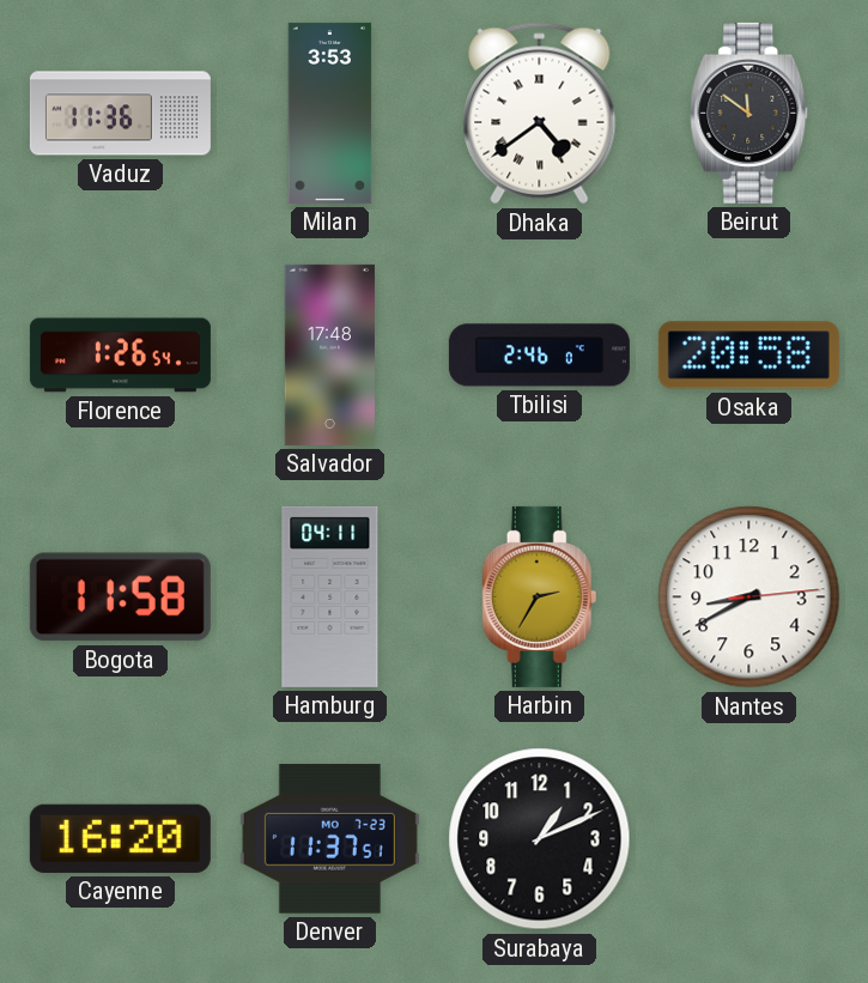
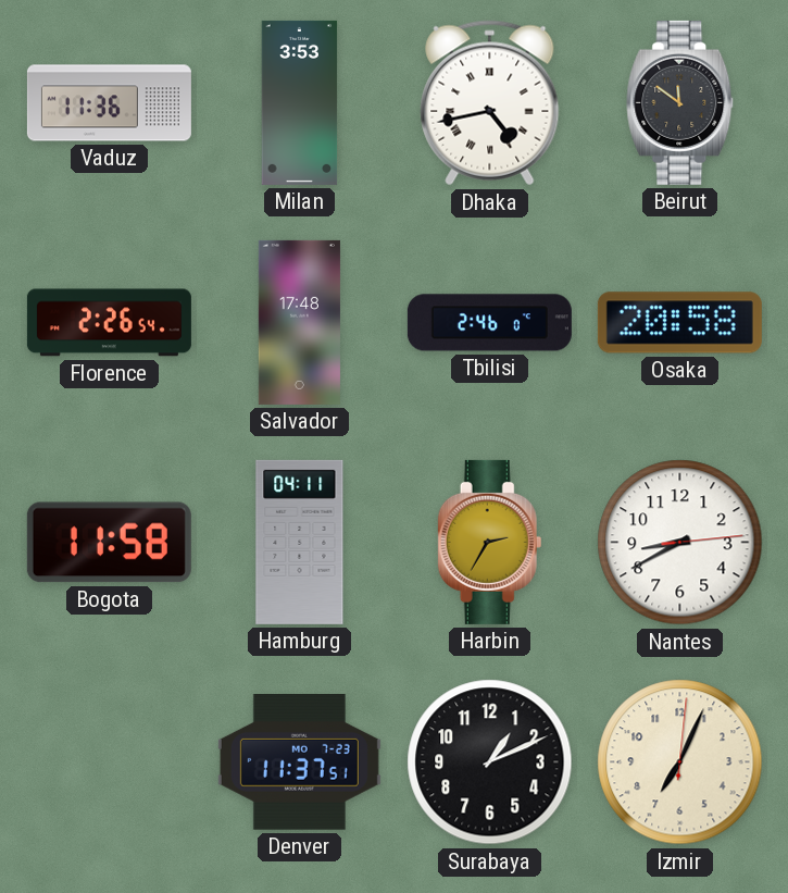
Dhaka: 4:39 -> 4:43
Florence: 1:26 -> 2:26
Cayenne: 16:20 -> none
Izmir: none -> 7:04
